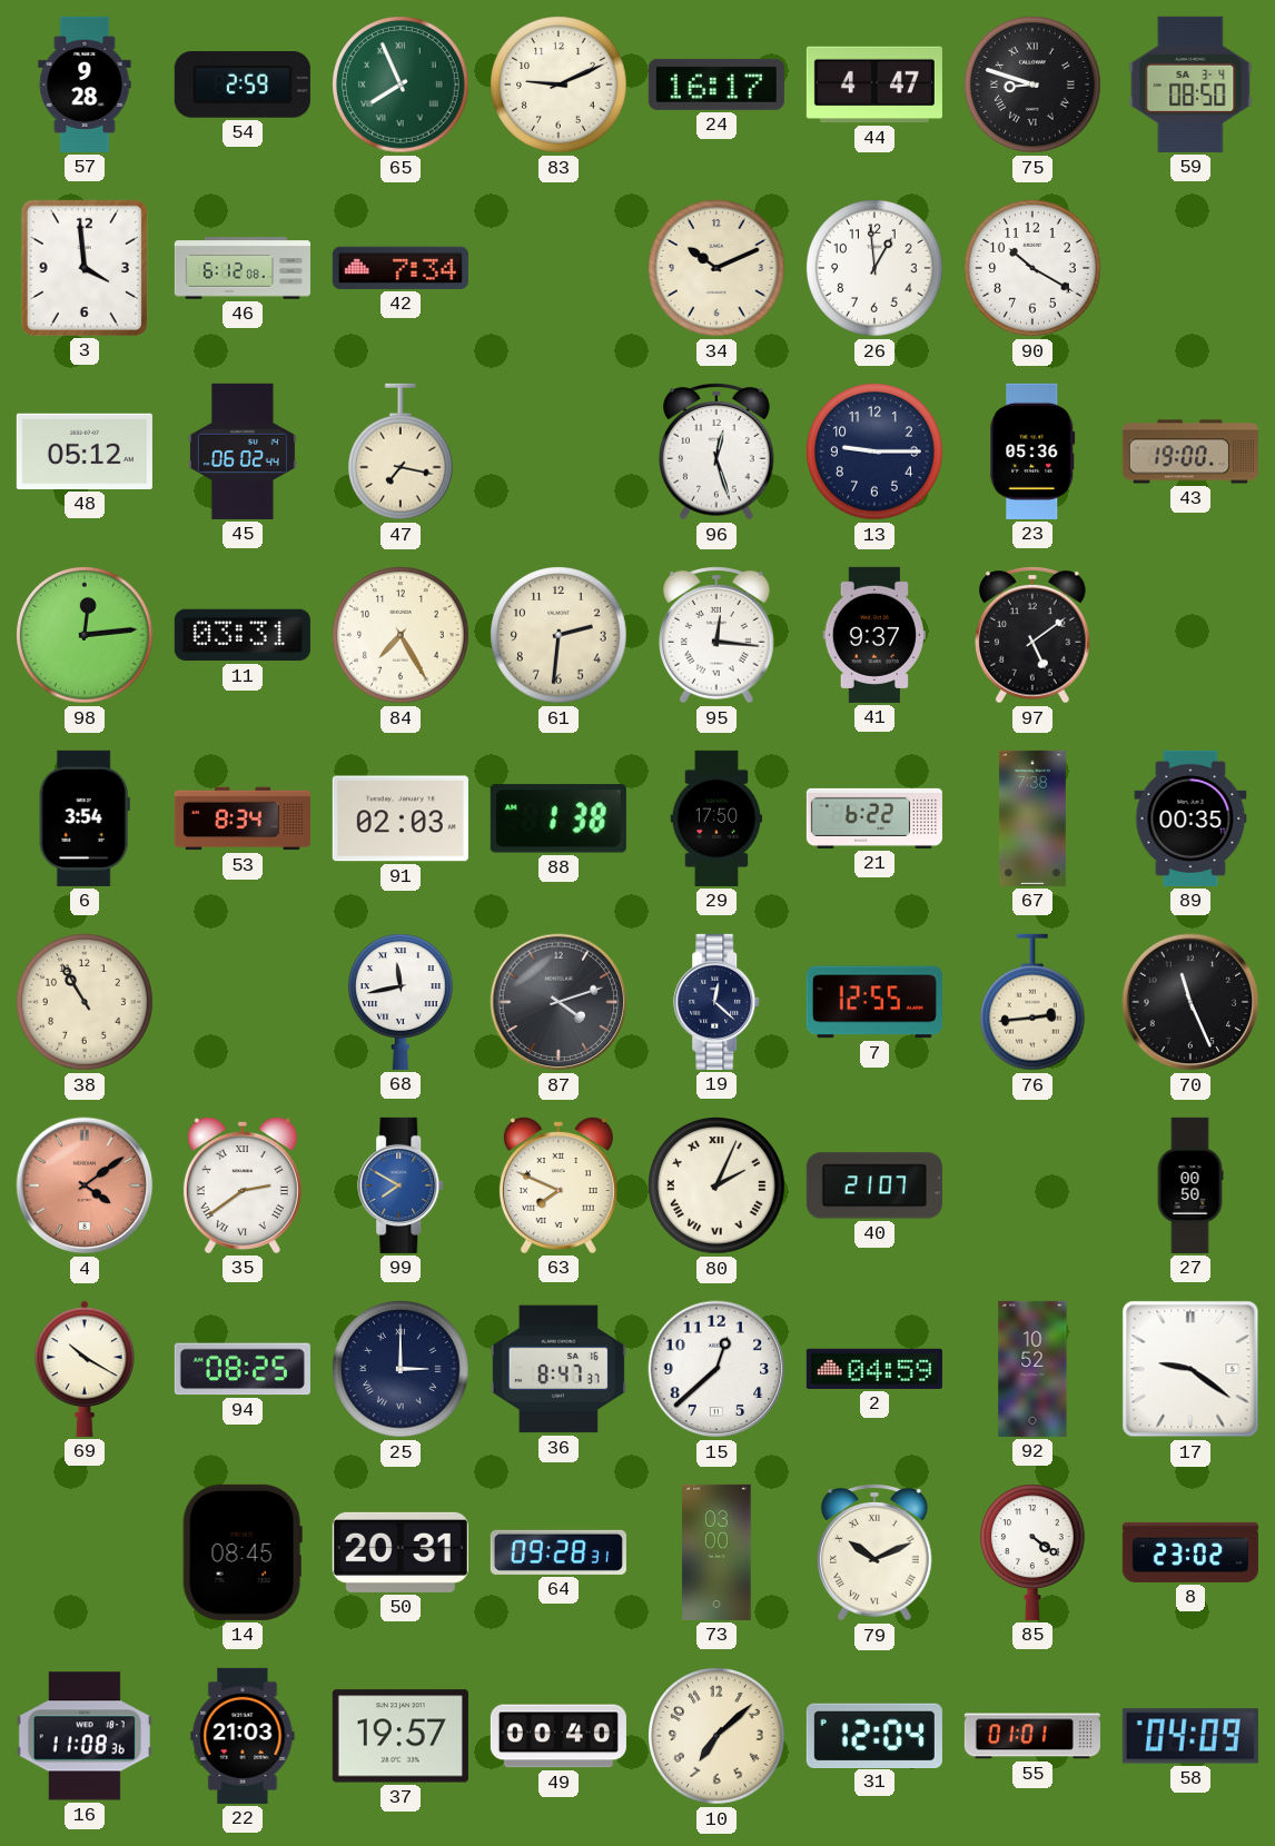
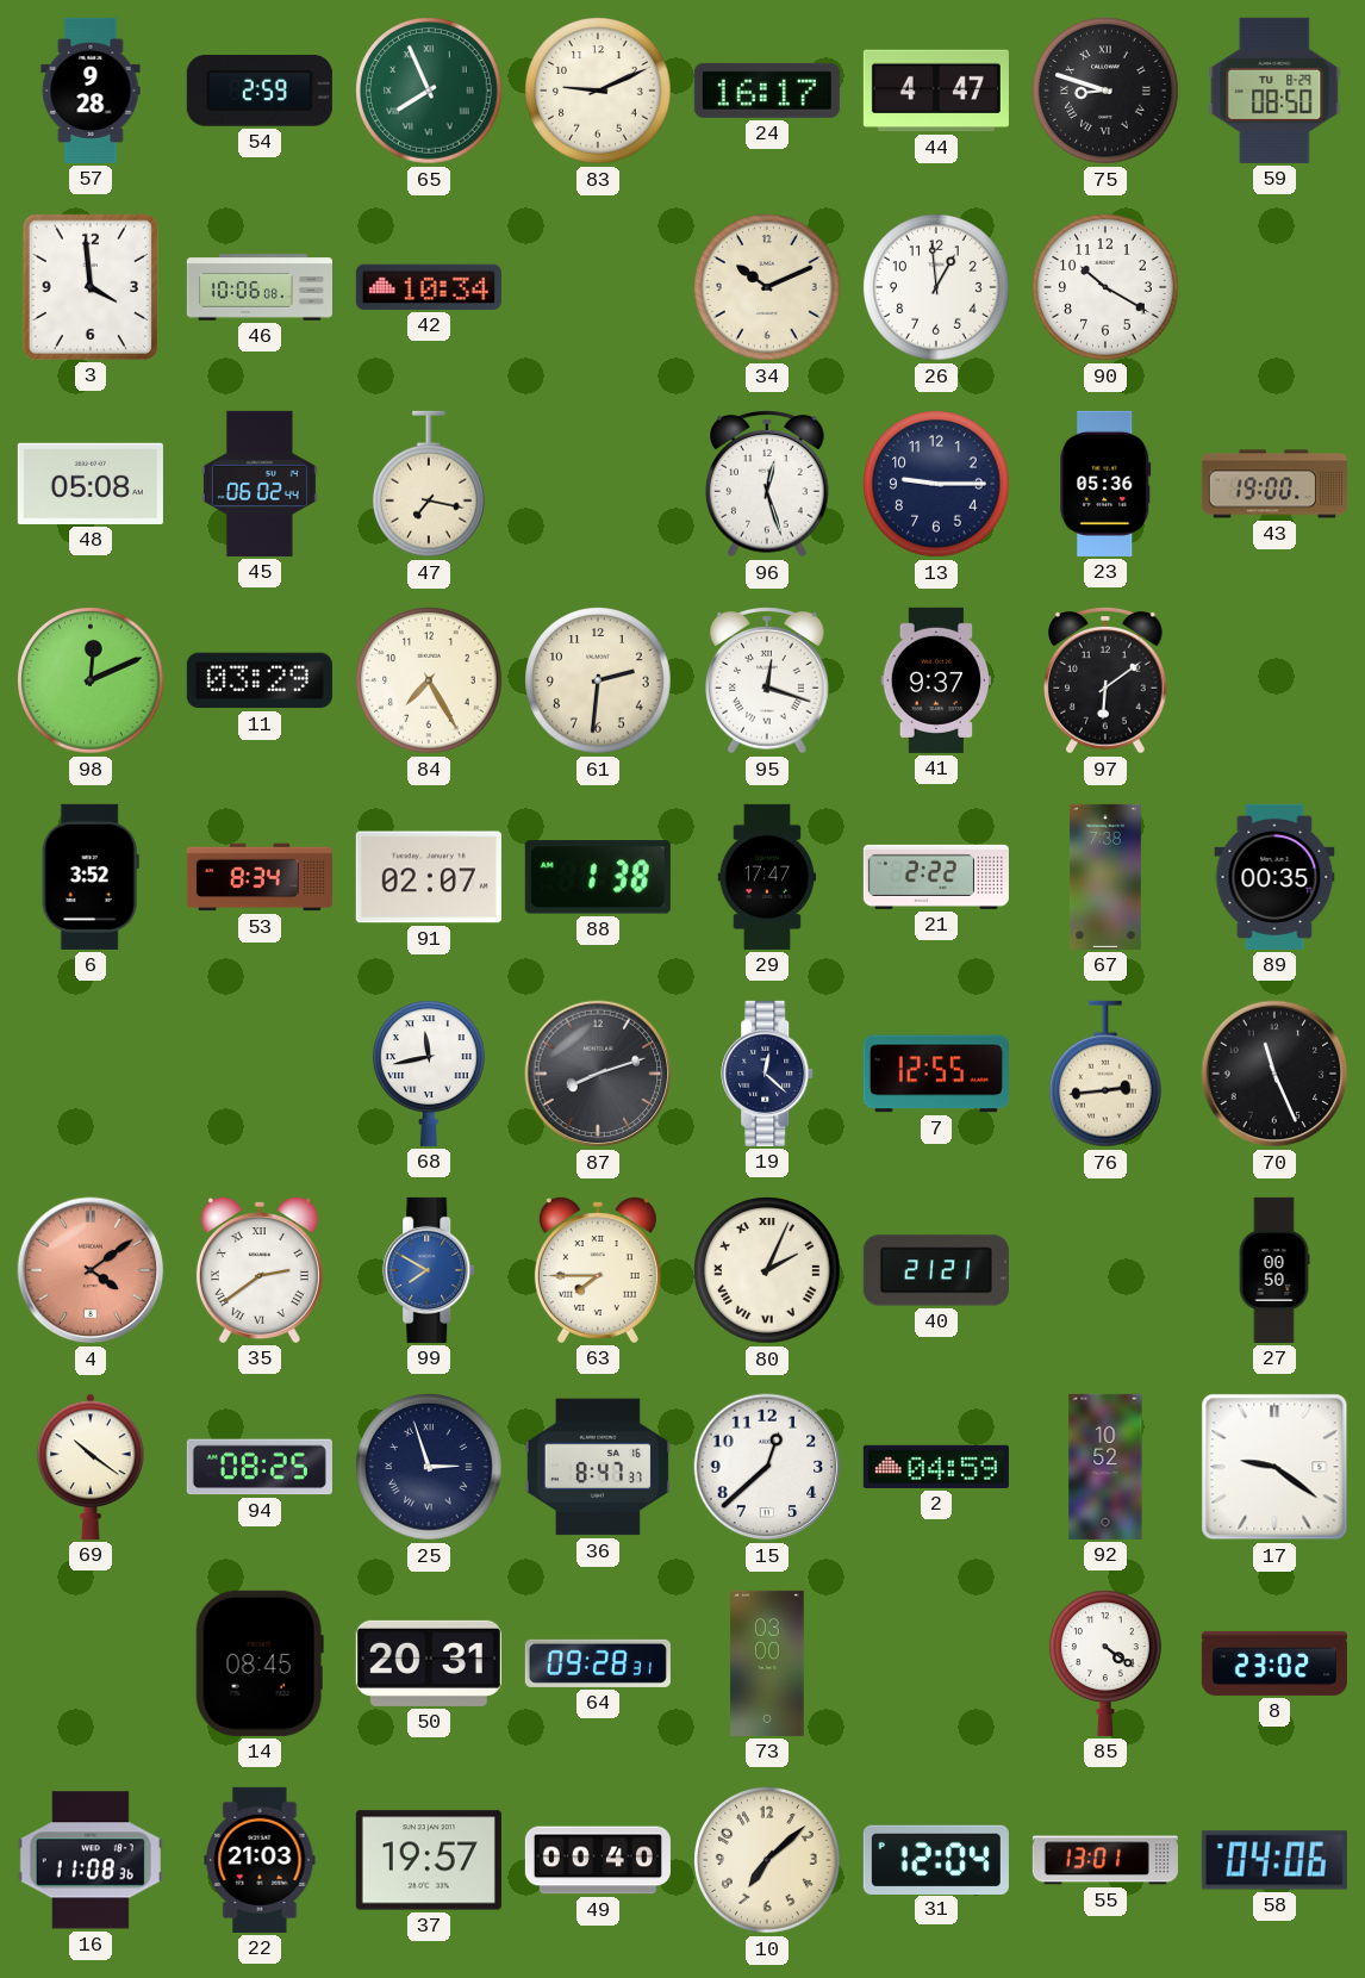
59 date: SA 3-4 -> TU 8-29
46: 6:12 -> 10:06
42: 7:34 -> 10:34
48: 05:12 -> 05:08
98: 12:14 -> 12:11
11: 03:31 -> 03:29
95: 12:16 -> 12:18
97: 5:09 -> 6:09
6: 3:54 -> 3:52
91: 02:03 -> 02:07
29: 17:50 -> 17:47
21: 6:22 -> 2:22
38: 10:55 -> none
87: 4:12 -> 8:12
63: 7:49 -> 7:45
40: 21:07 -> 21:21
69: 10:20 -> 10:21
25: 3:00 -> 2:57
79: 10:11 -> none
55: 01:01 -> 13:01
58: 04:09 -> 04:06
